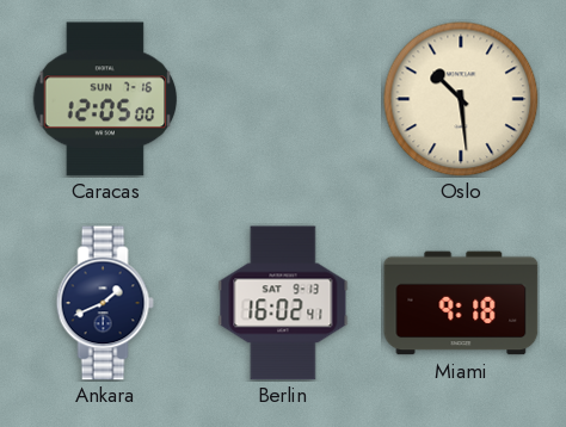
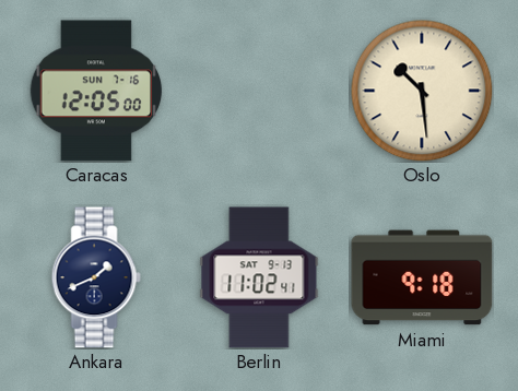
Berlin: 16:02 -> 11:02
